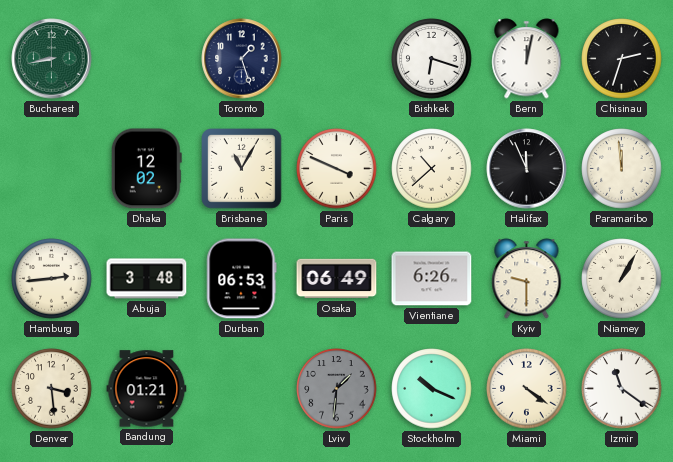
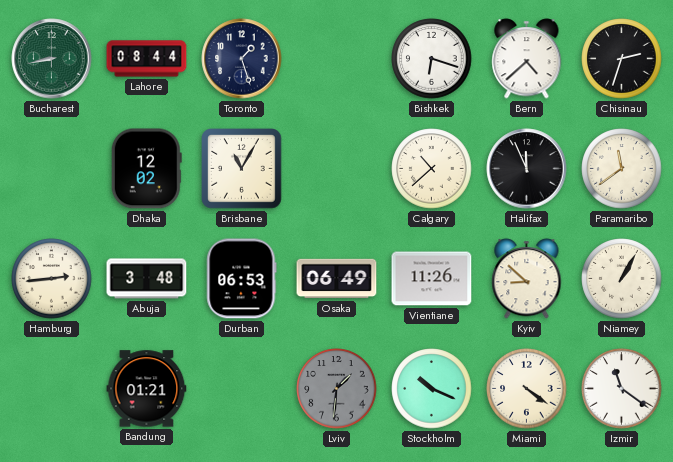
Lahore: none -> 08:44
Bern: 12:02 -> 4:38
Paris: 3:49 -> none
Paramaribo: 11:59 -> 11:39
Vientiane: 6:26 -> 11:26
Kyiv: 9:30 -> 8:52
Denver: 3:29 -> none
